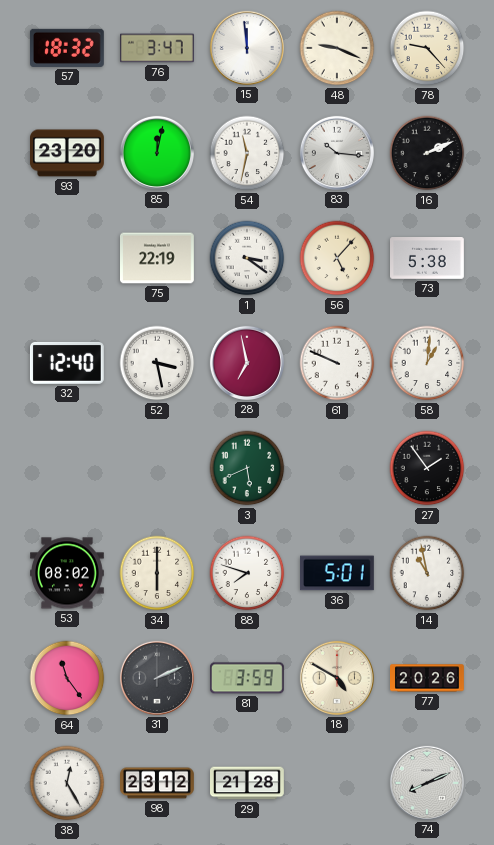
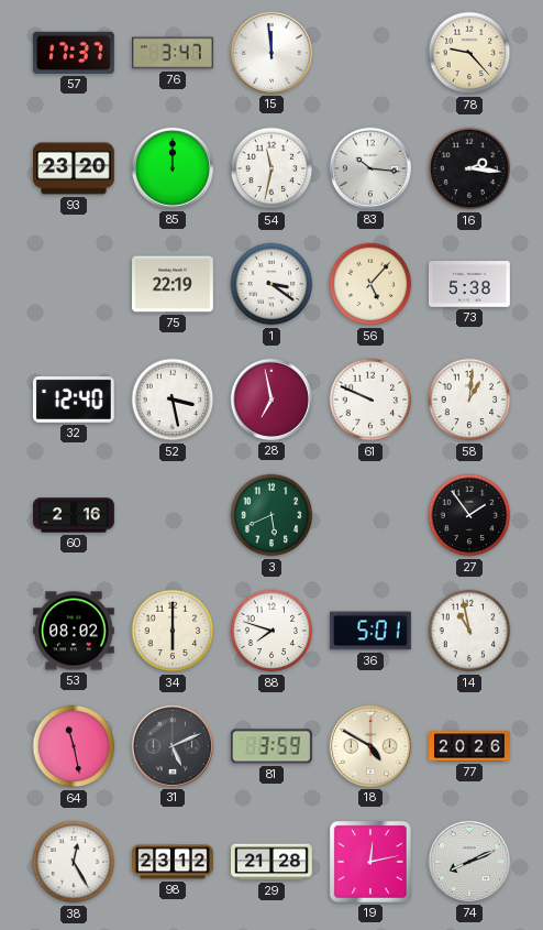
57: 18:32 -> 17:37
48: 9:19 -> none
85: 12:02 -> 12:00
16: 2:11 -> 2:16
60: none -> 2:16
64: 11:24 -> 11:28
31: 2:11 -> 5:11
19: none -> 12:13
